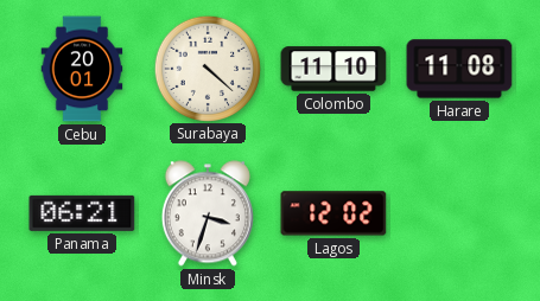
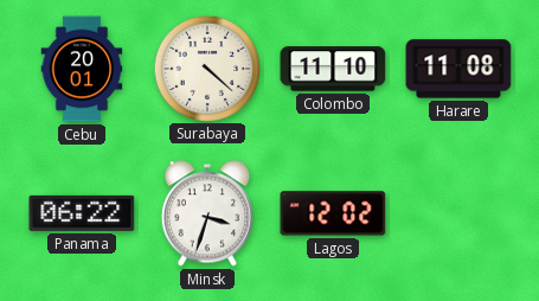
Panama: 06:21 -> 06:22
